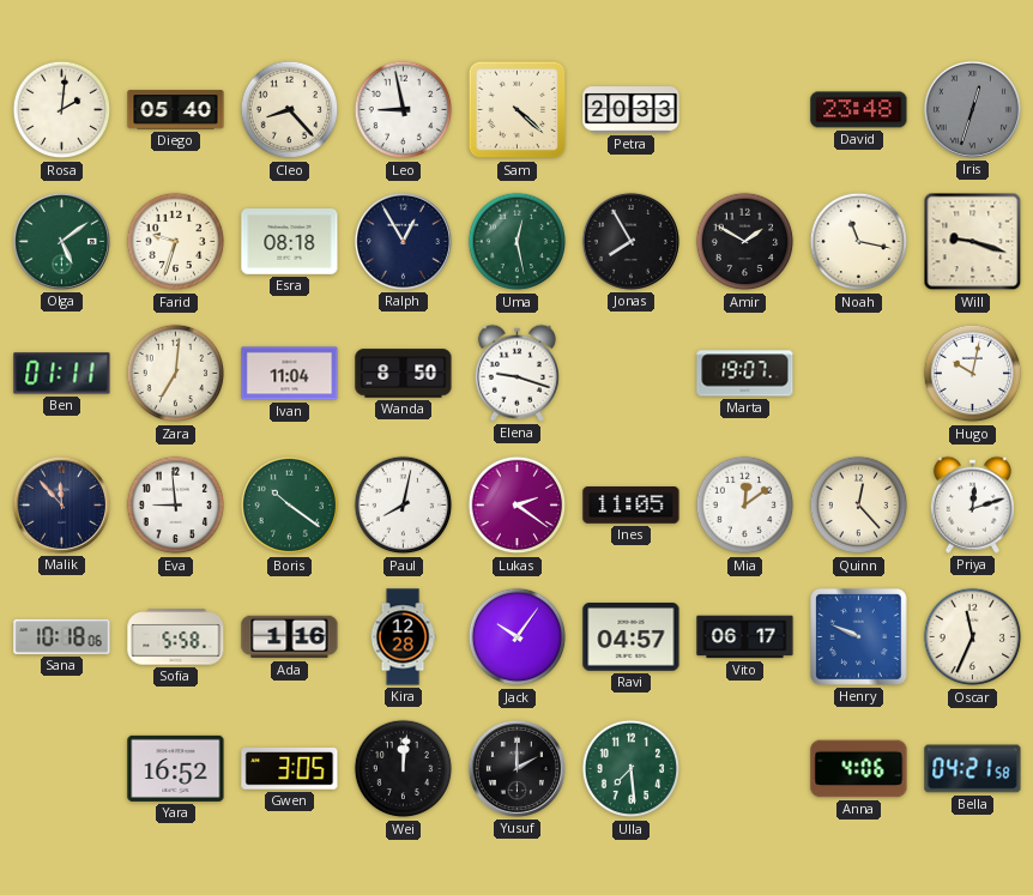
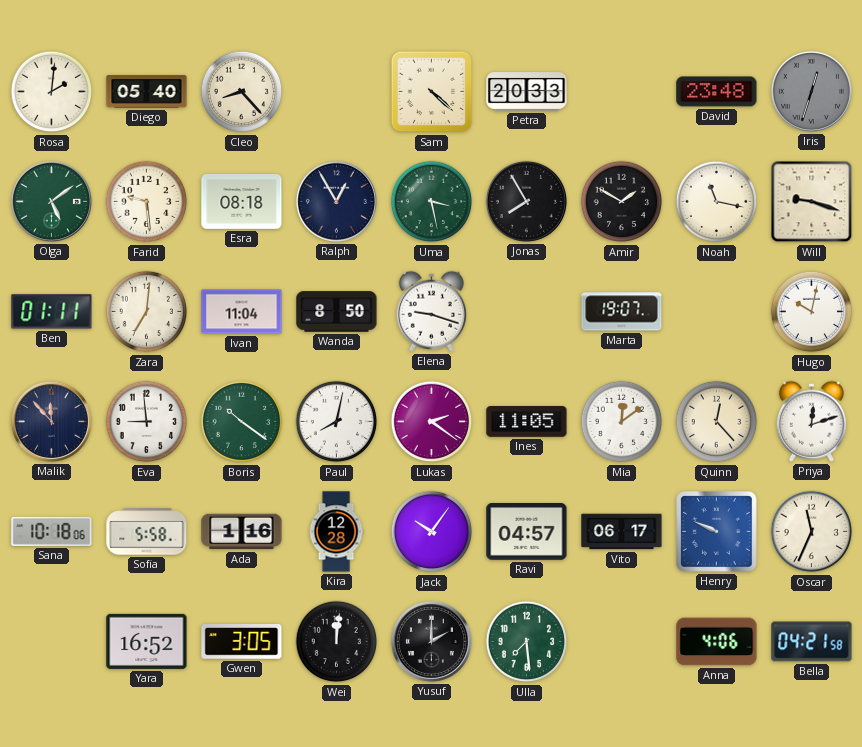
Leo: 8:58 -> none
Farid: 9:33 -> 9:29
Uma: 12:28 -> 3:28
